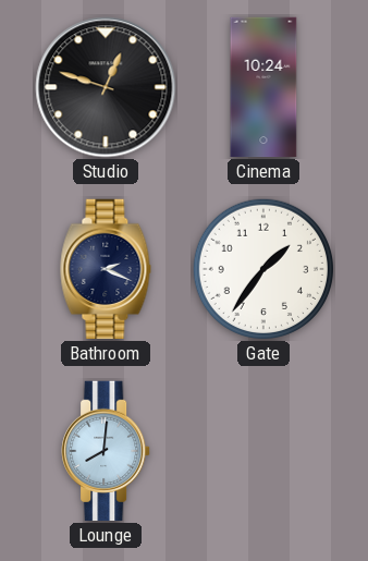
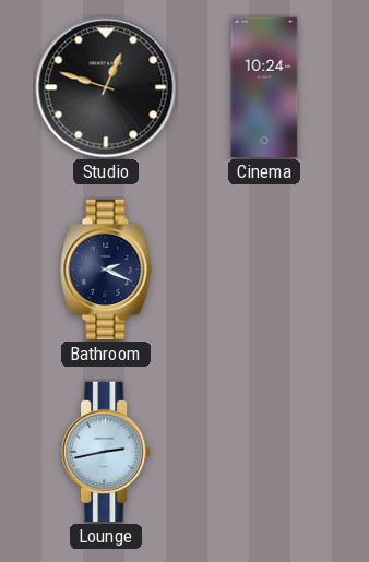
Gate: 1:36 -> none
Lounge: 8:01 -> 2:43
